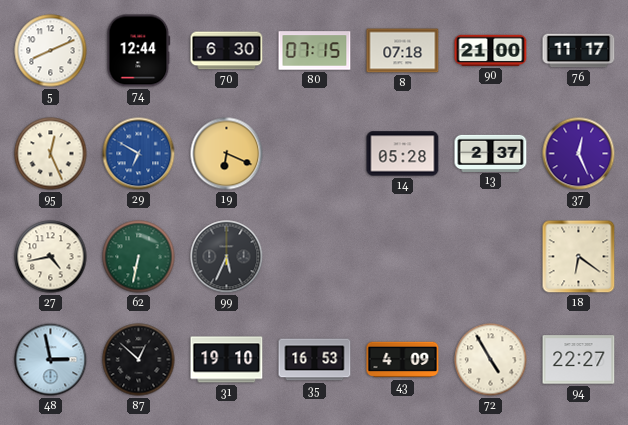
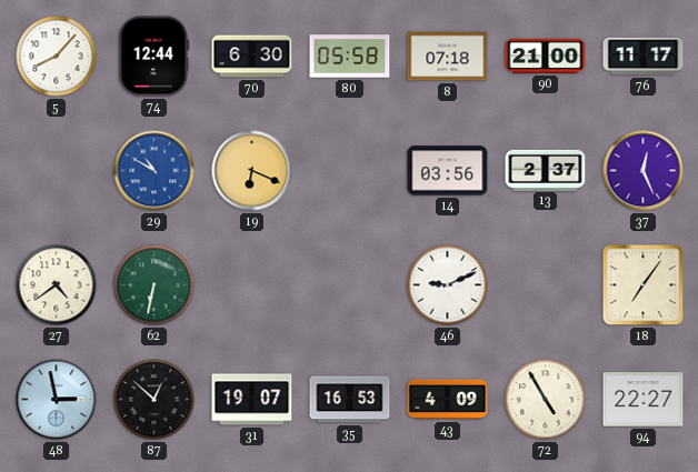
5: 8:11 -> 8:07
80: 07:15 -> 05:58
95: 12:26 -> none
29: 6:50 -> 10:50
14: 05:28 -> 03:56
27: 4:43 -> 4:39
99: 5:34 -> none
46: none -> 9:11
18: 6:21 -> 7:06
31: 19:10 -> 19:07
